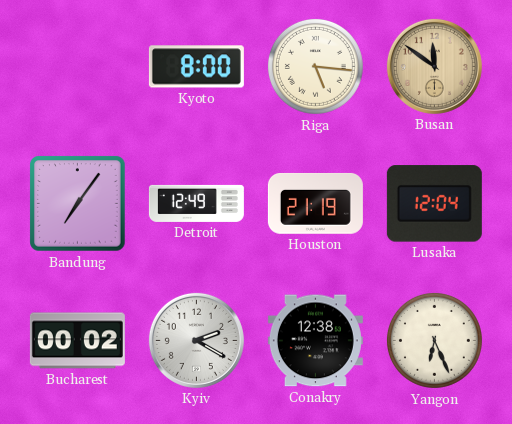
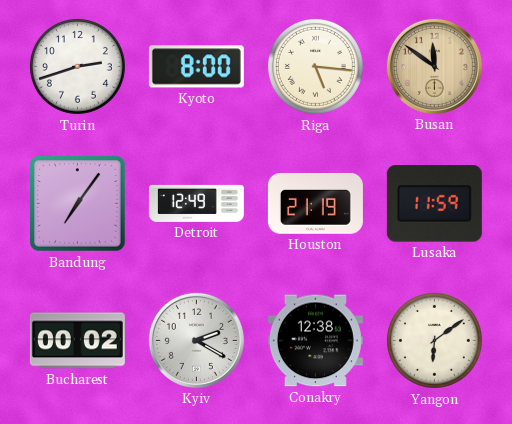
Turin: none -> 2:42
Lusaka: 12:04 -> 11:59
Yangon: 6:26 -> 6:09
